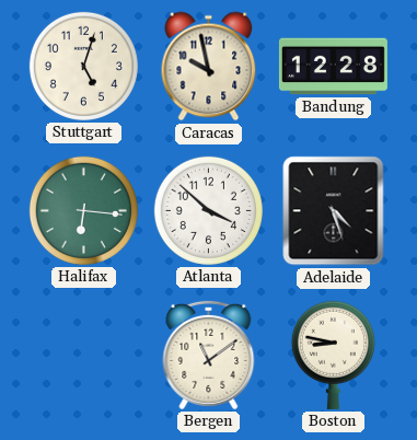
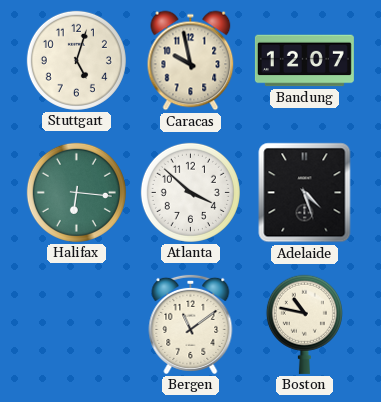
Bandung: 12:28 -> 12:07
Boston: 8:47 -> 10:47
